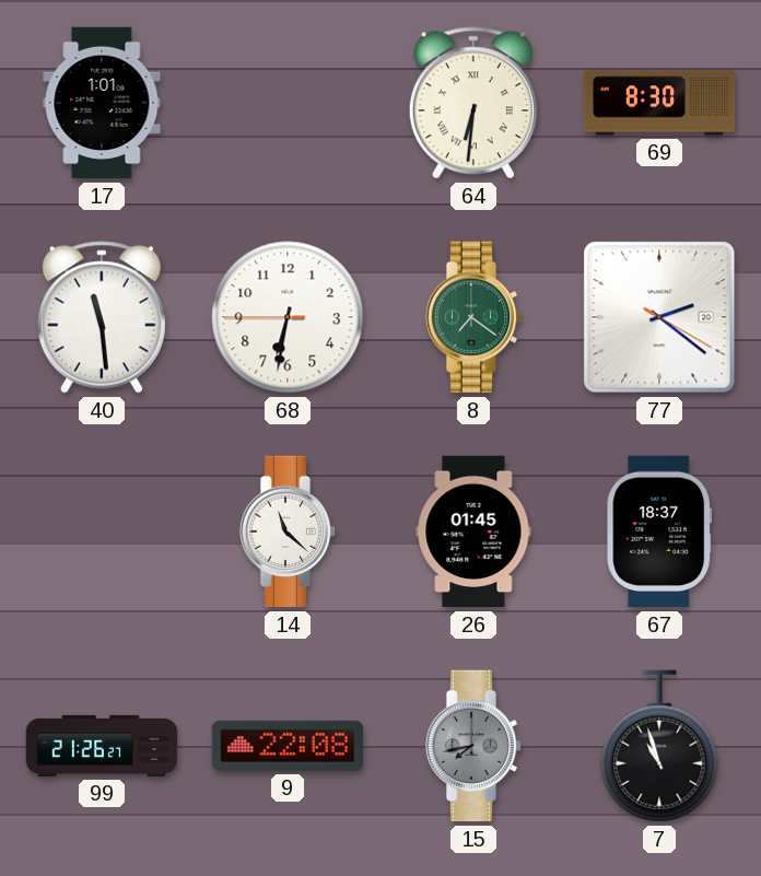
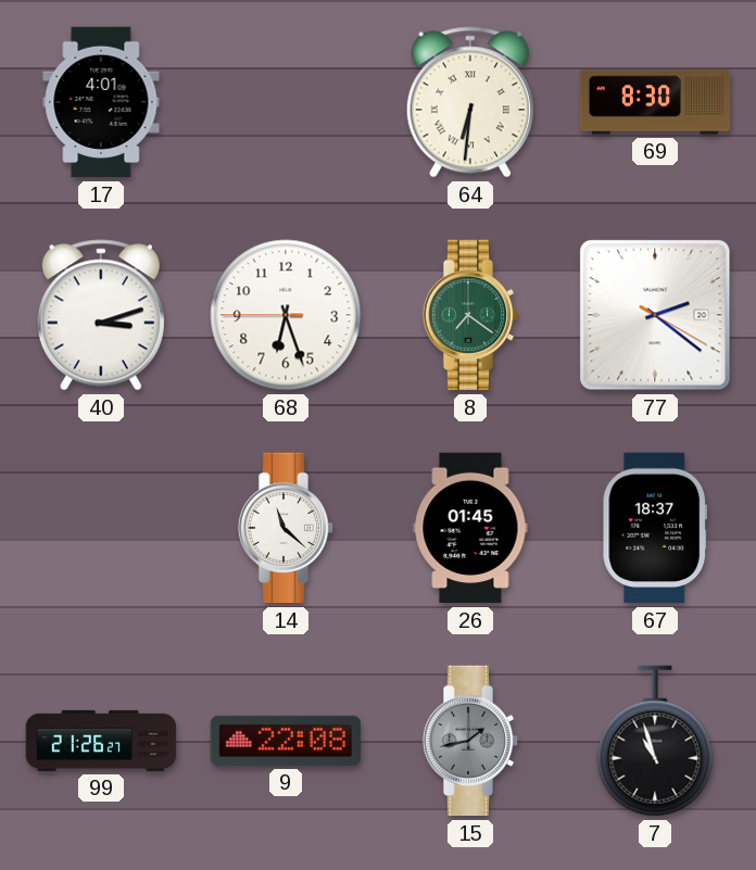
17: 1:01 -> 4:01
40: 11:29 -> 3:12
68: 6:31 -> 6:26
15: 7:43 -> 1:43
